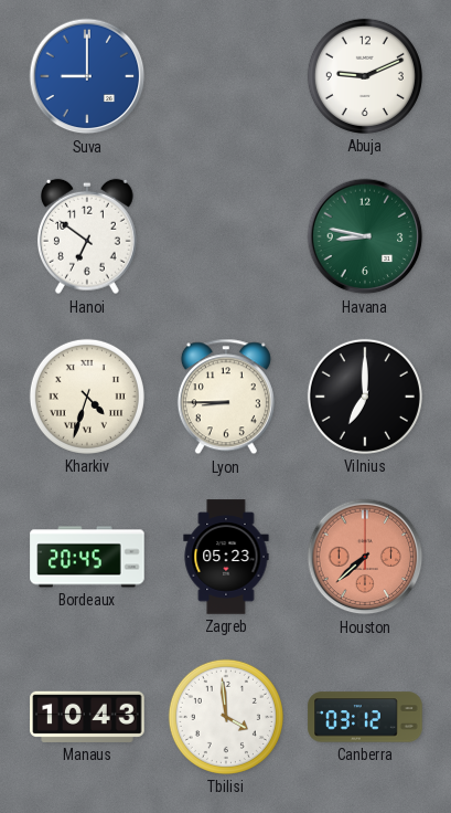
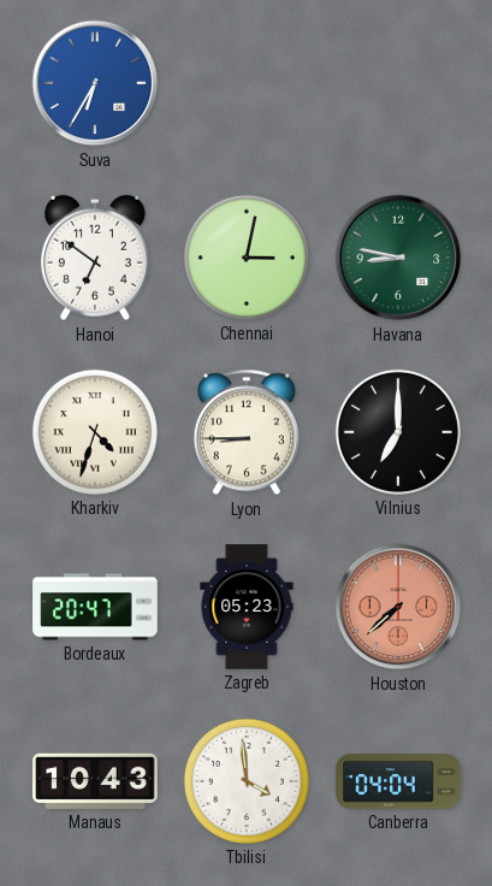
Suva: 9:00 -> 6:35
Abuja: 9:11 -> none
Chennai: none -> 3:02
Bordeaux: 20:45 -> 20:47
Canberra: 03:12 -> 04:04
